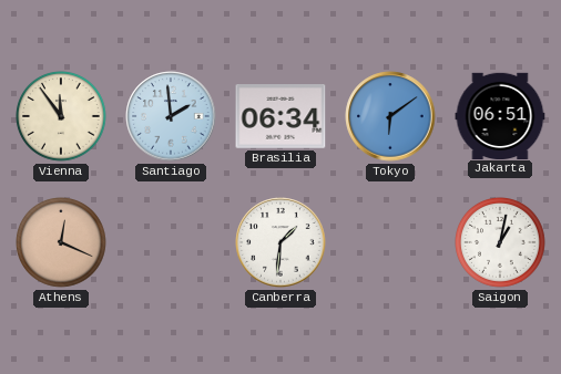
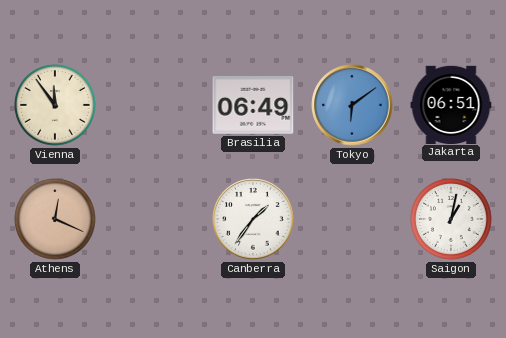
Santiago: 1:59 -> none
Brasilia: 06:34 -> 06:49
Canberra: 1:31 -> 1:36
